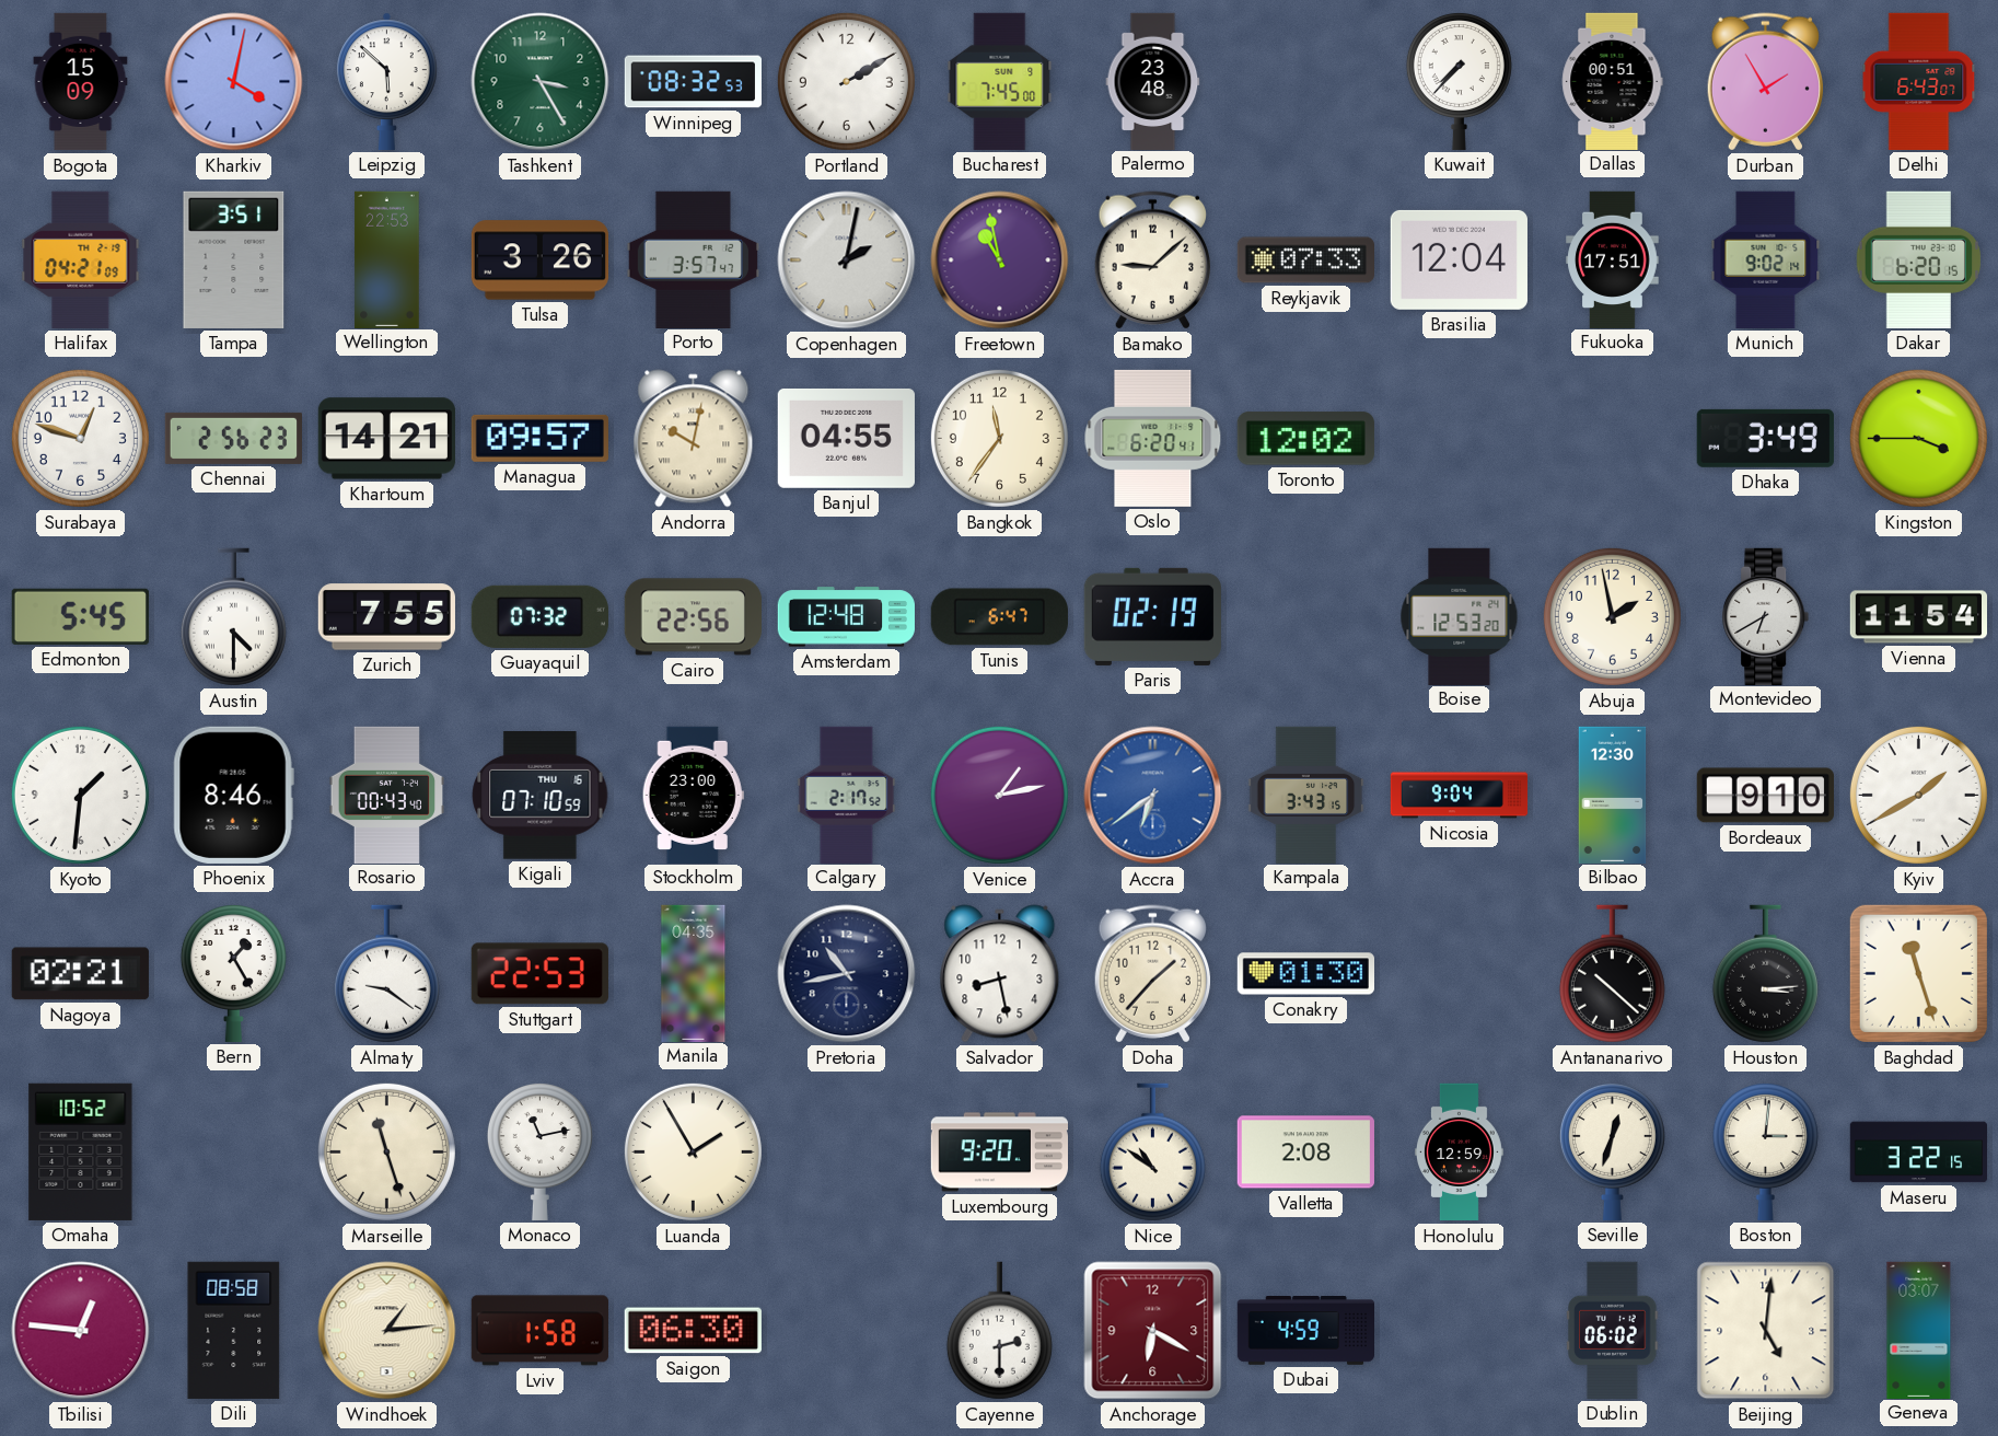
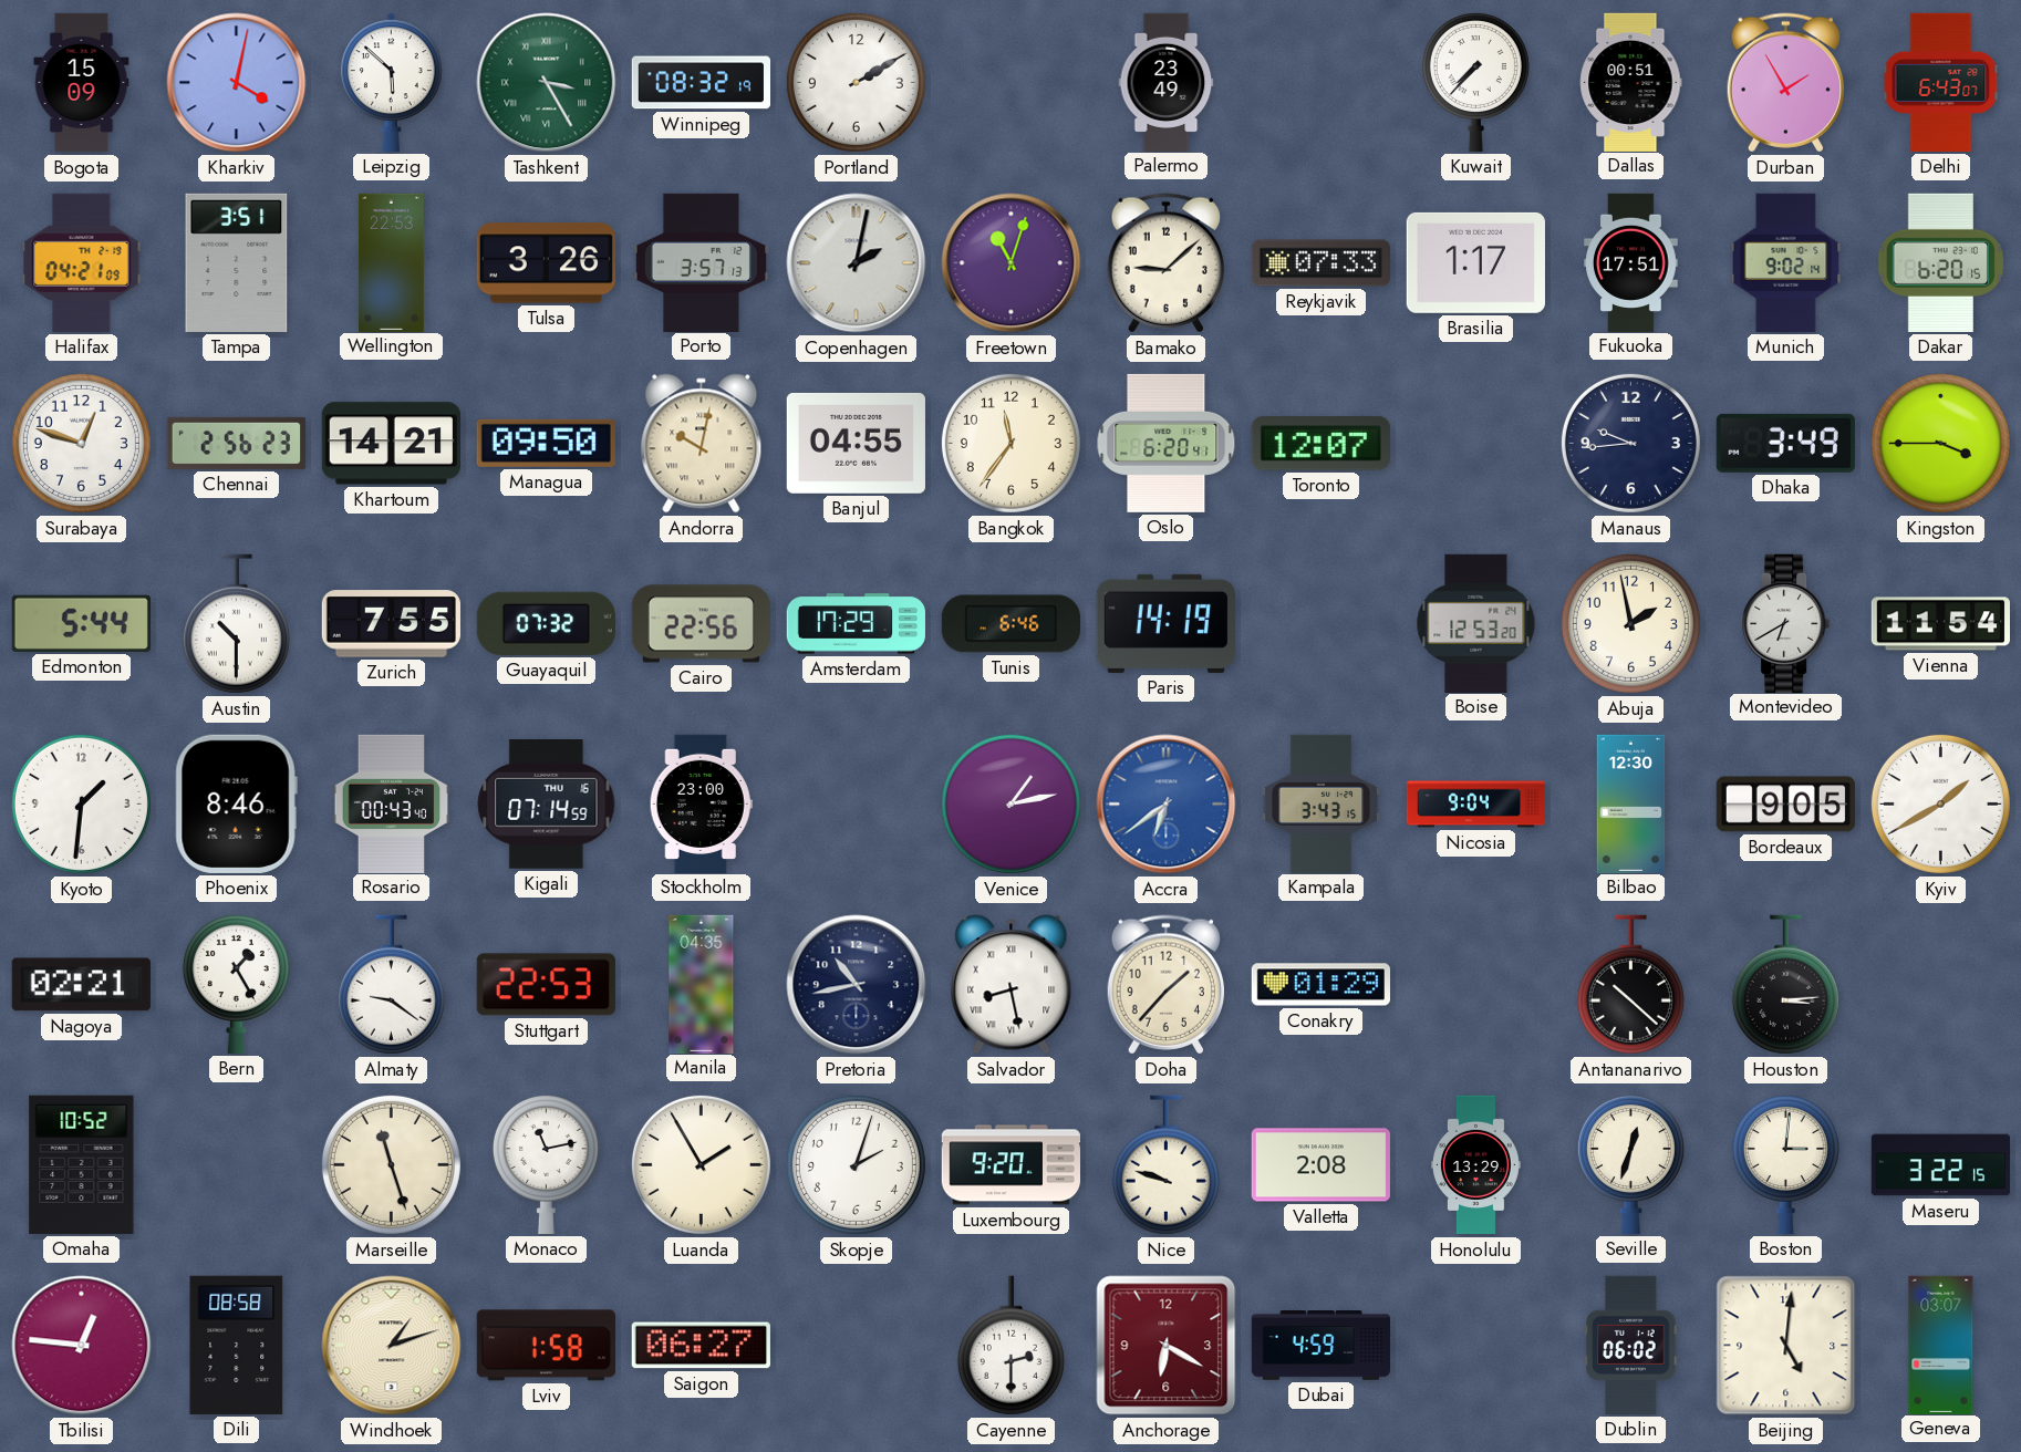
Tashkent numerals: Arabic -> Roman
Winnipeg: 08:32:53 -> 08:32:19
Bucharest: 7:45 -> none
Palermo: 23:48 -> 23:49
Porto: 3:57:47 -> 3:57:13
Freetown: 10:58 -> 11:03
Brasilia: 12:04 -> 1:17
Managua: 09:57 -> 09:50
Toronto: 12:02 -> 12:07
Manaus: none -> 9:44
Edmonton: 5:45 -> 5:44
Austin: 4:30 -> 10:30
Amsterdam: 12:48 -> 17:29
Tunis: 6:47 -> 6:46
Paris: 02:19 -> 14:19
Kigali: 07:10 -> 07:14
Calgary: 2:17 -> none
Bordeaux: 9:10 -> 9:05
Salvador numerals: Arabic -> Roman
Conakry: 01:30 -> 01:29
Baghdad: 11:27 -> none
Skopje: none -> 2:03
Nice: 10:51 -> 9:48
Honolulu: 12:59 -> 13:29
Windhoek: 1:14 -> 1:12
Saigon: 06:30 -> 06:27
